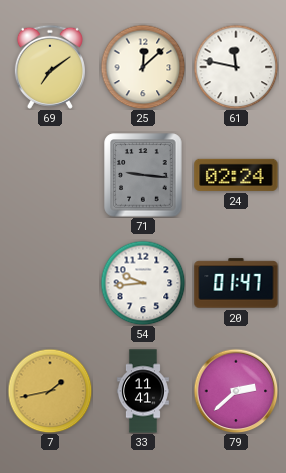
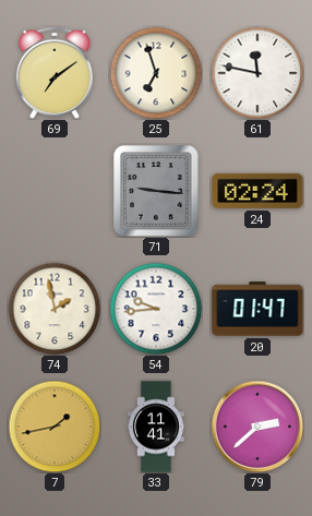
25: 12:08 -> 6:57
74: none -> 1:58
